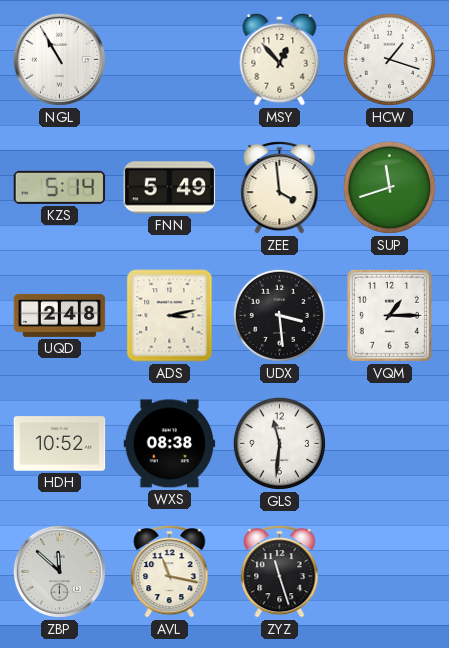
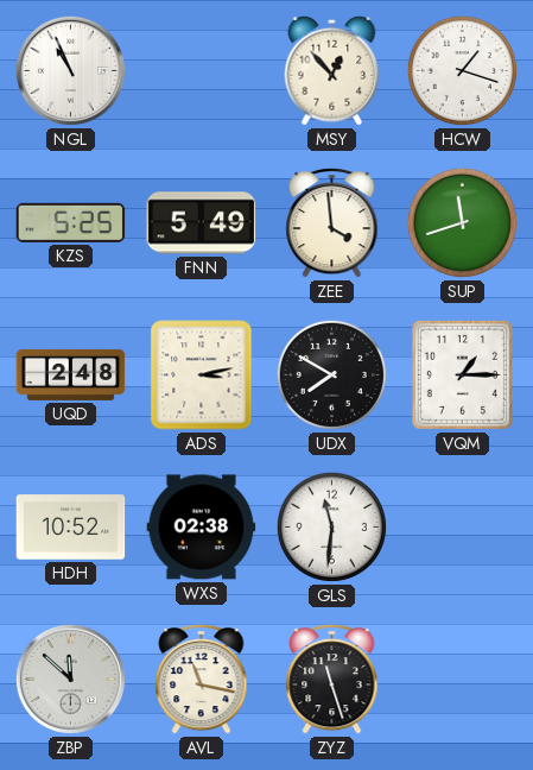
NGL: 10:55 -> 10:56
KZS: 5:14 -> 5:25
UDX: 3:29 -> 7:50
WXS: 08:38 -> 02:38
